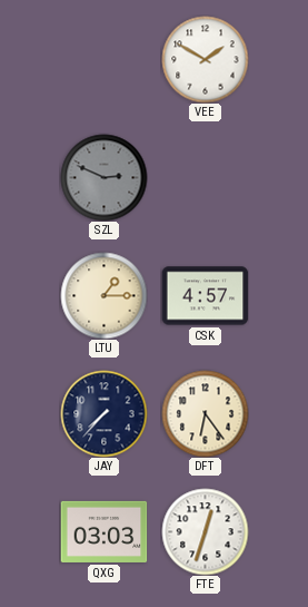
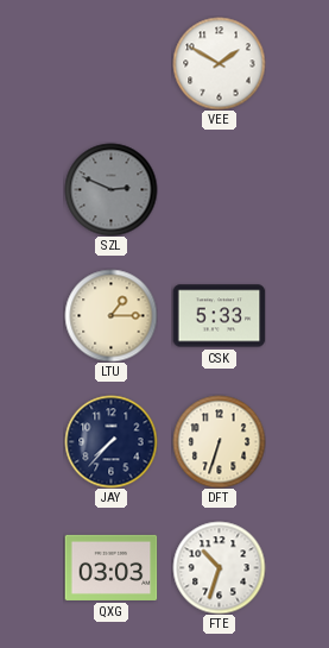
CSK: 4:57 -> 5:33
DFT: 6:24 -> 6:33
FTE: 12:33 -> 10:33
